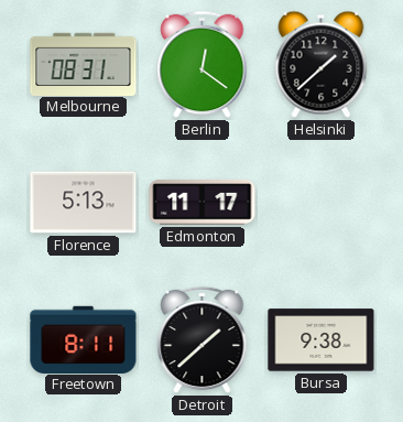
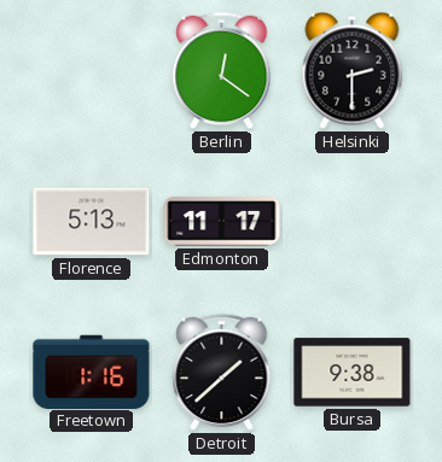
Melbourne: 08:31 -> none
Helsinki: 1:38 -> 2:30
Freetown: 8:11 -> 1:16
